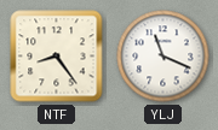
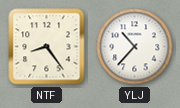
YLJ: 11:19 -> 10:37
